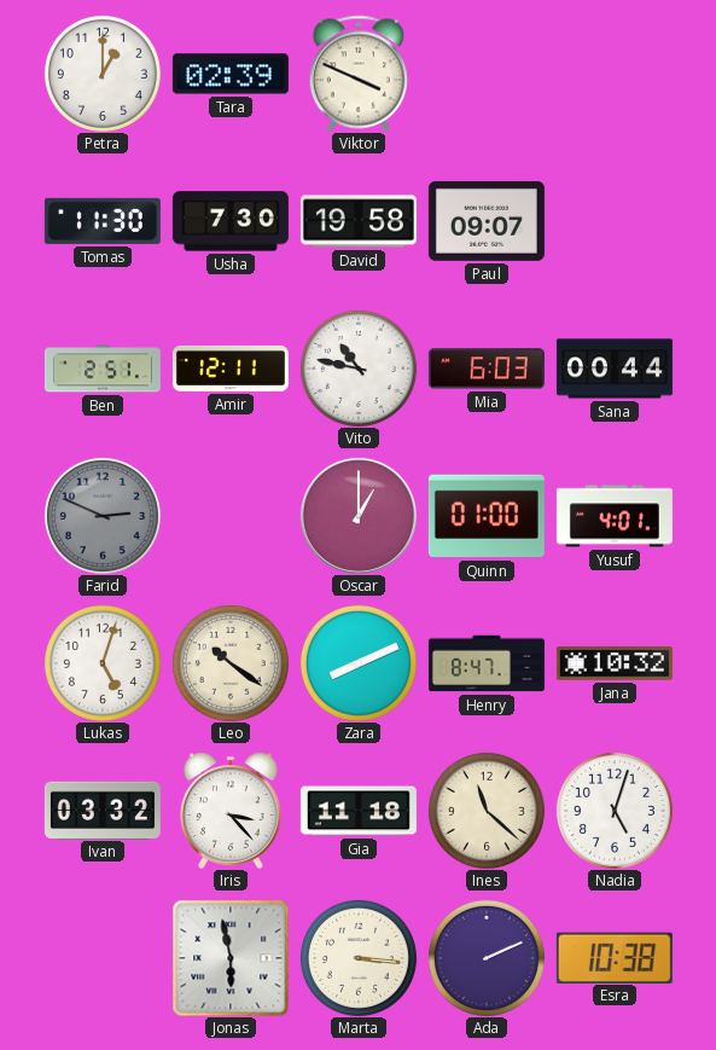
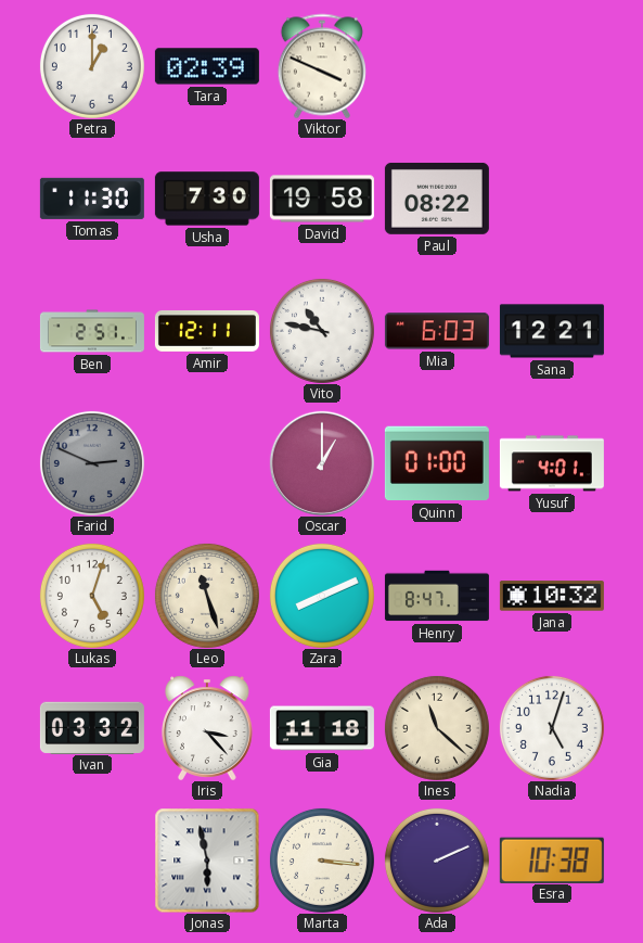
Paul: 09:07 -> 08:22
Sana: 00:44 -> 12:21
Leo: 10:21 -> 11:27
